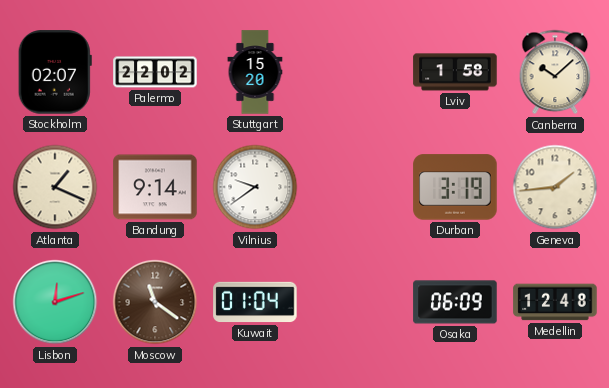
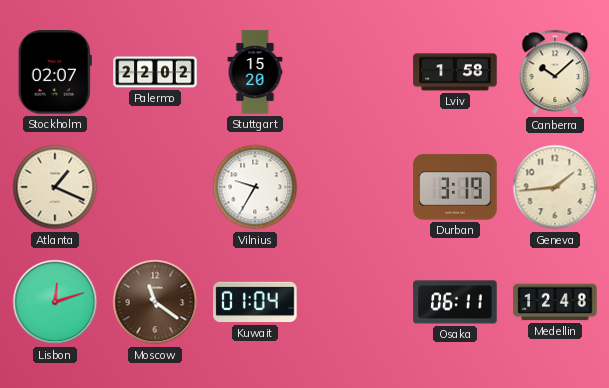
Bandung: 9:14 -> none
Vilnius: 9:39 -> 9:35
Osaka: 06:09 -> 06:11
